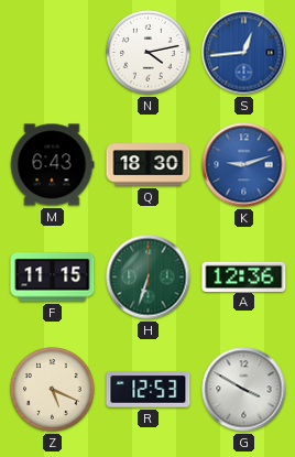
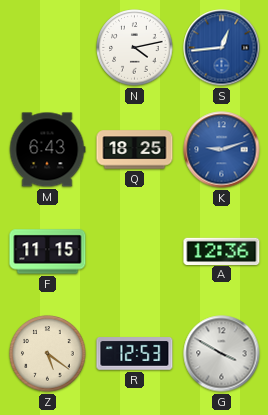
Q: 18:30 -> 18:25
H: 6:33 -> none
Z: 5:19 -> 5:21
